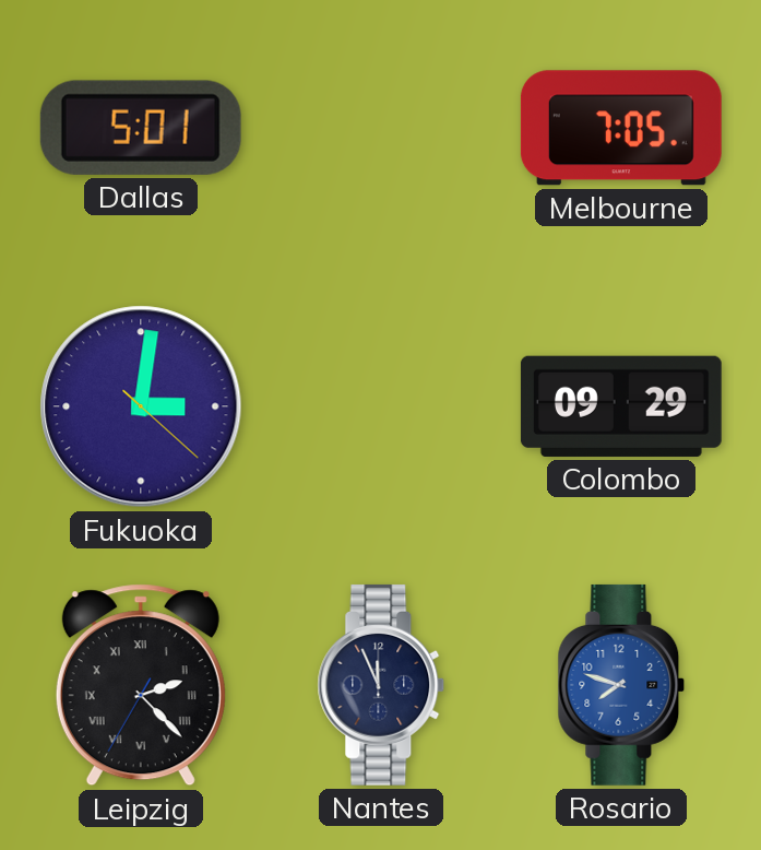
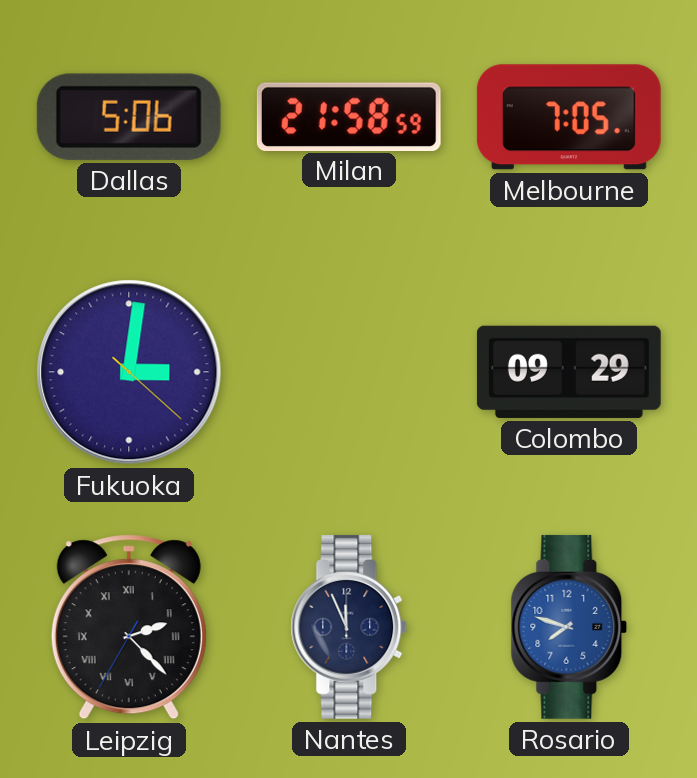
Dallas: 5:01 -> 5:06
Milan: none -> 21:58
